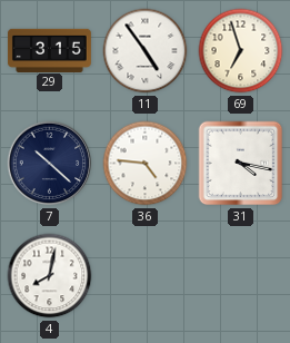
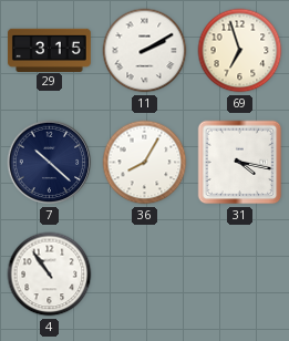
11: 4:54 -> 2:10
36: 4:46 -> 8:05
4: 8:02 -> 10:54
